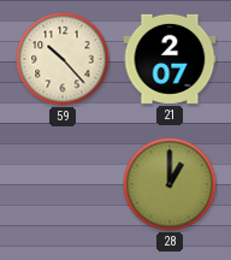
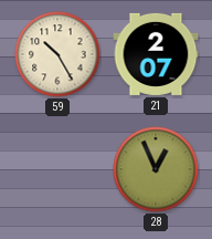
59: 10:23 -> 10:25
28: 1:00 -> 12:56
